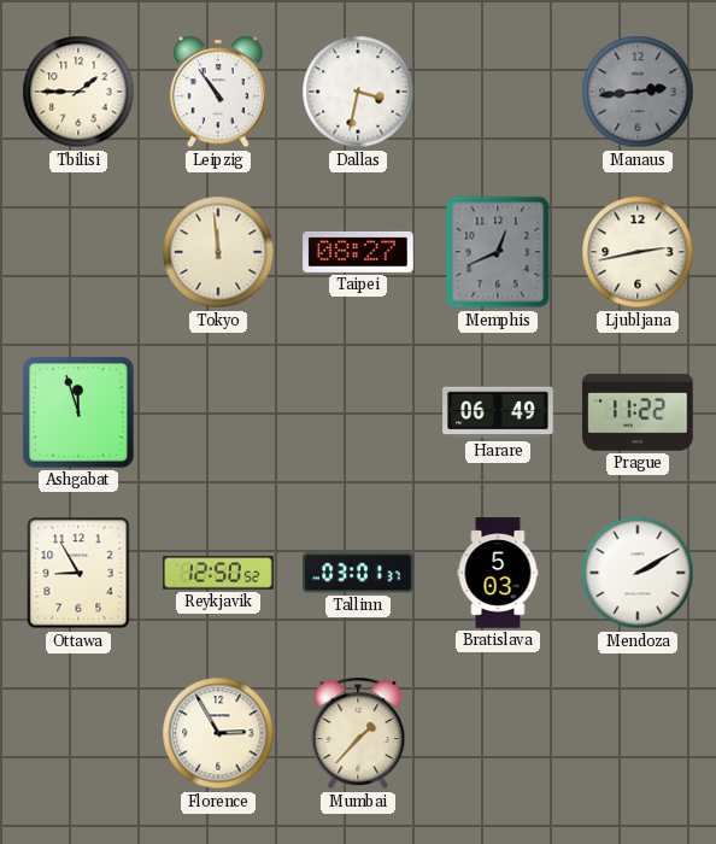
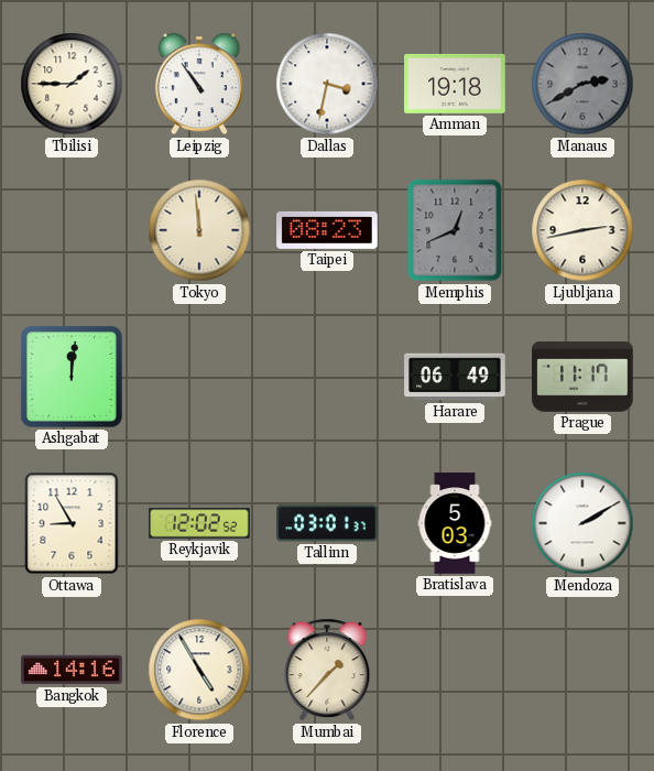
Amman: none -> 19:18
Manaus: 2:44 -> 2:40
Taipei: 08:27 -> 08:23
Ashgabat: 11:57 -> 12:01
Prague: 11:22 -> 11:17
Reykjavik: 12:50 -> 12:02
Bangkok: none -> 14:16
Florence: 2:55 -> 4:55
